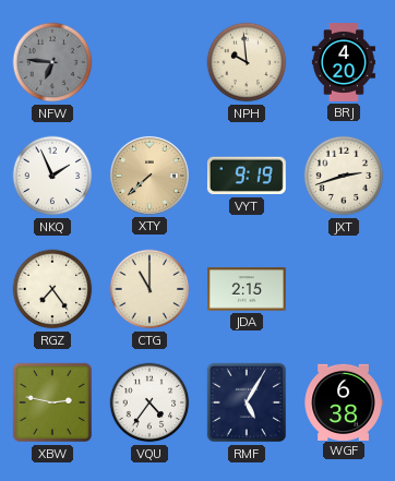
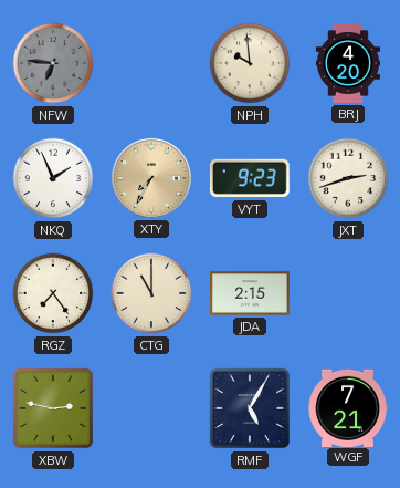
XTY: 7:38 -> 7:35
VYT: 9:19 -> 9:23
VQU: 4:36 -> none
WGF: 6:38 -> 7:21
